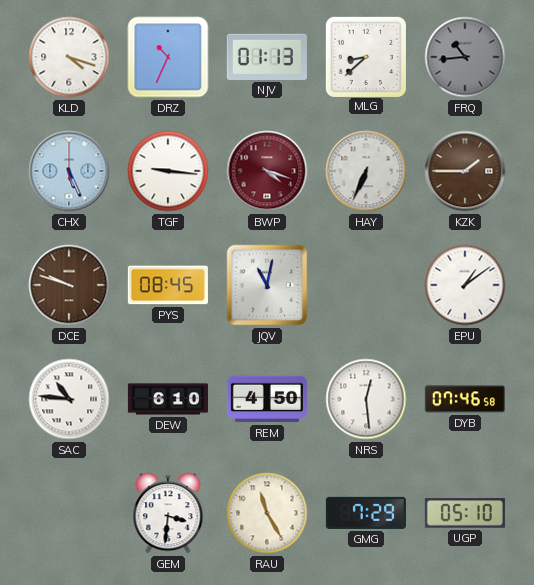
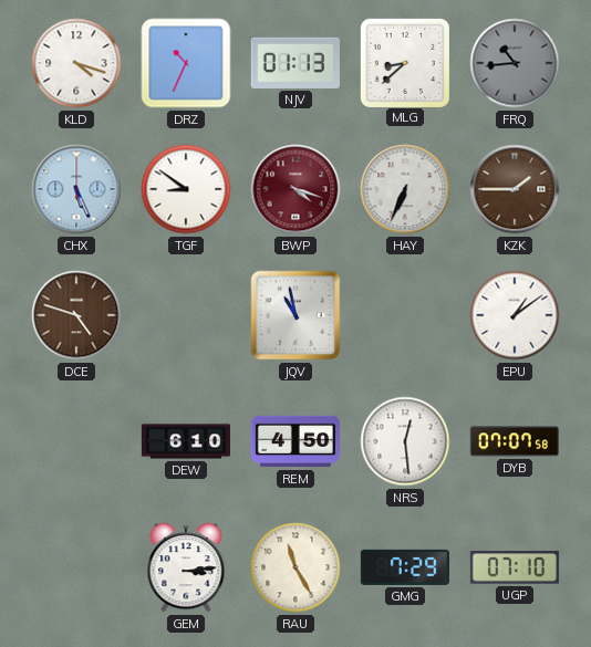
TGF: 9:16 -> 8:51
DCE: 9:48 -> 4:48
PYS: 08:45 -> none
JQV: 11:02 -> 10:58
SAC: 10:46 -> none
DYB: 07:46 -> 07:07
GEM: 3:31 -> 3:14
UGP: 05:10 -> 07:10
